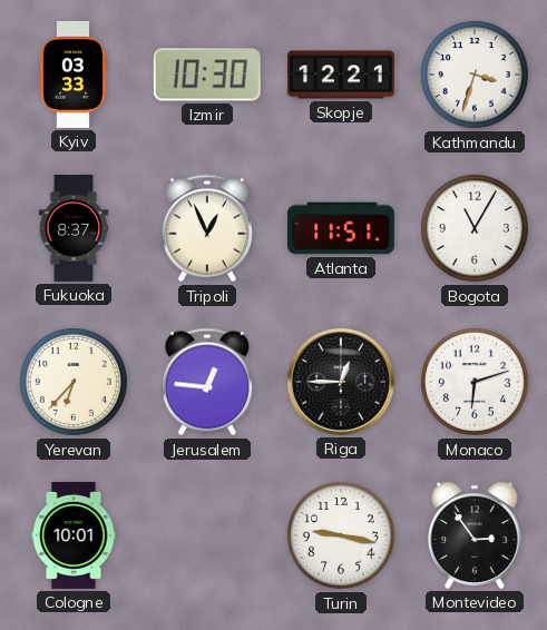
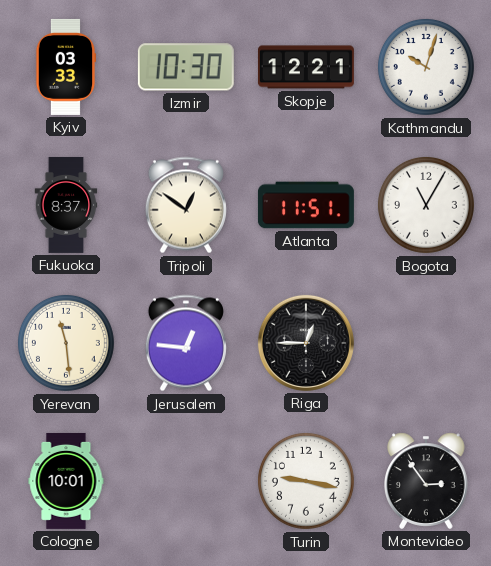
Kathmandu: 3:33 -> 10:03
Tripoli: 12:56 -> 12:51
Yerevan: 6:37 -> 11:29
Monaco: 6:12 -> none
